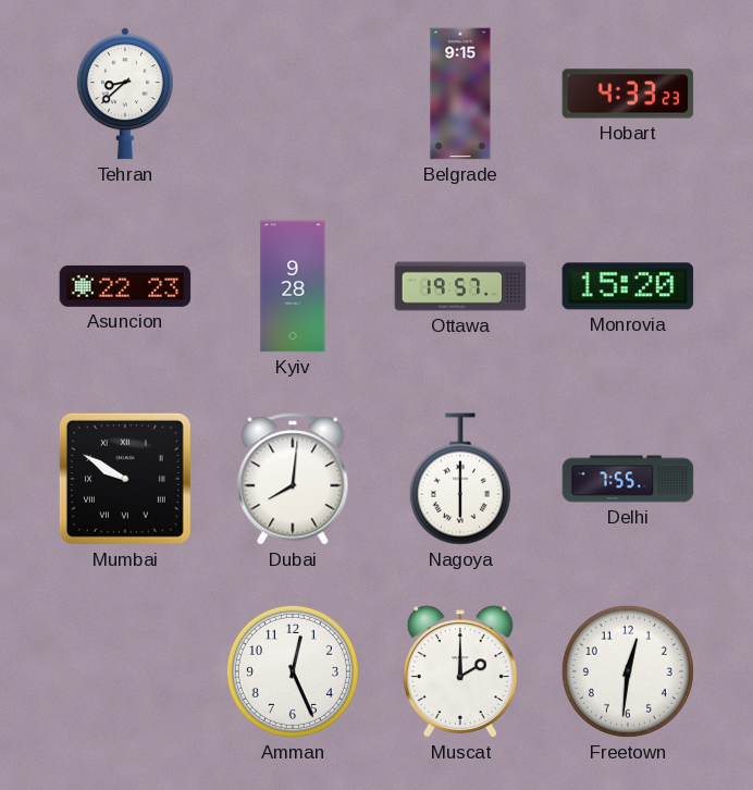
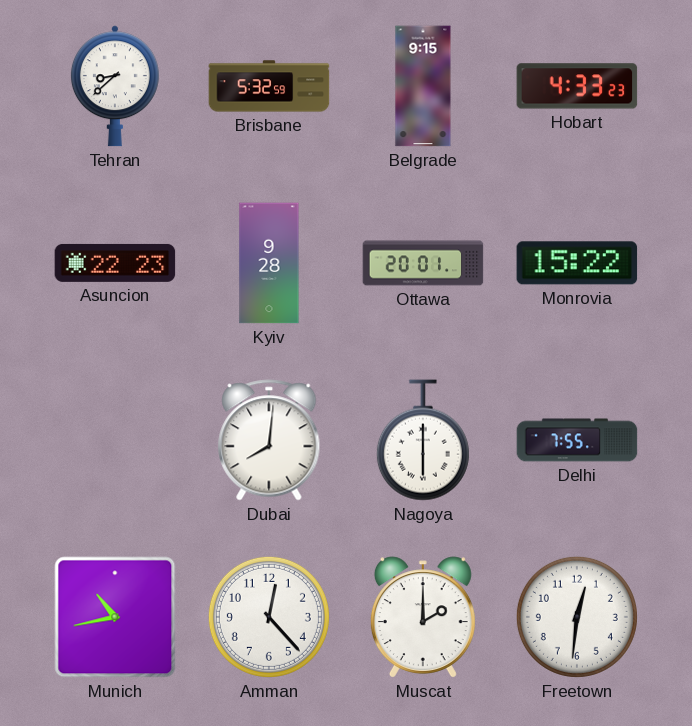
Brisbane: none -> 5:32
Ottawa: 19:57 -> 20:01
Monrovia: 15:20 -> 15:22
Mumbai: 9:50 -> none
Munich: none -> 10:43
Amman: 12:26 -> 12:23
